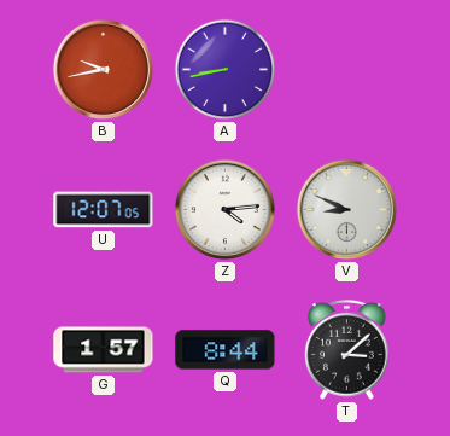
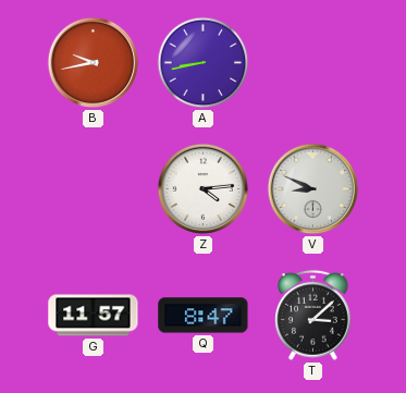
U: 12:07 -> none
G: 1:57 -> 11:57
Q: 8:44 -> 8:47
